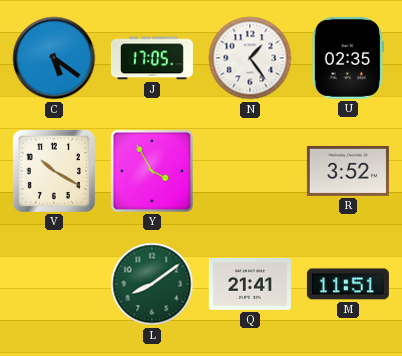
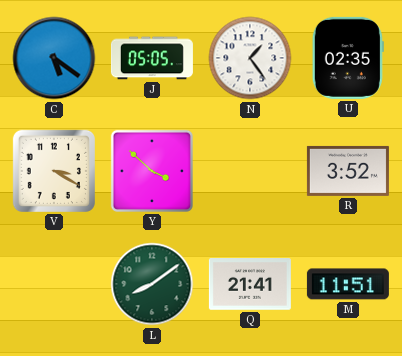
J: 17:05 -> 05:05
V: 10:20 -> 3:20
Y: 3:55 -> 3:52
